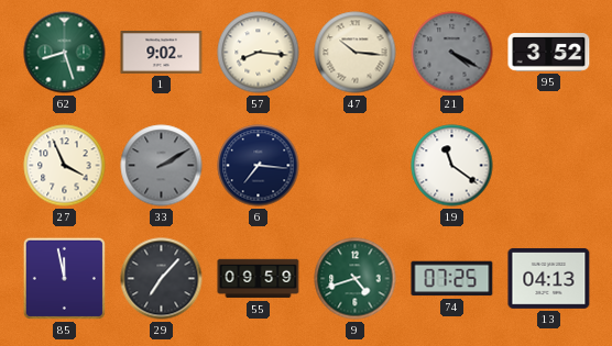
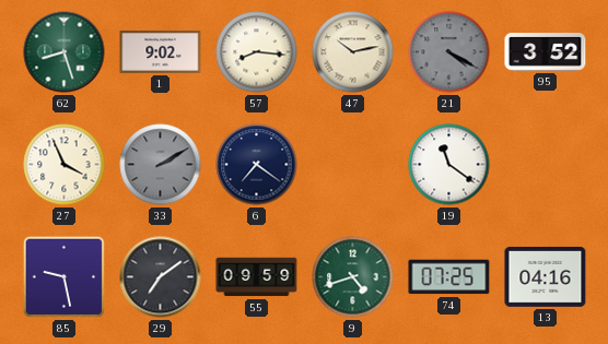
47: 10:16 -> 10:13
6: 7:16 -> 7:21
85: 11:58 -> 9:28
29: 7:07 -> 7:09
13: 04:13 -> 04:16
